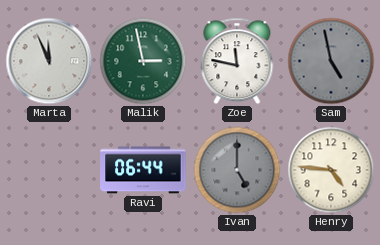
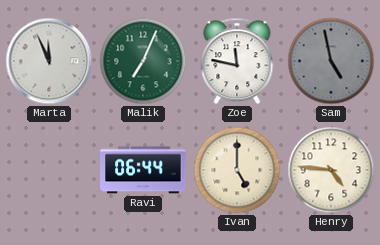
Malik: 2:58 -> 7:04
Ivan dial: grey -> cream
